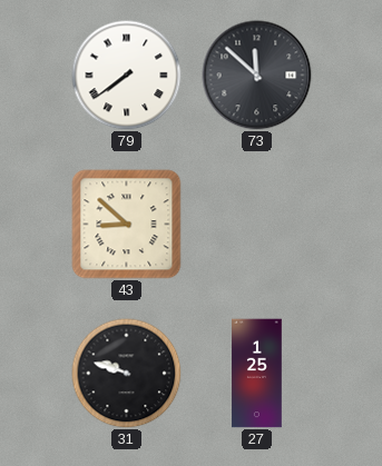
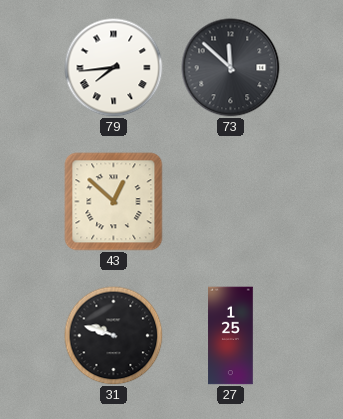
79: 7:39 -> 7:44
43: 8:52 -> 12:52
